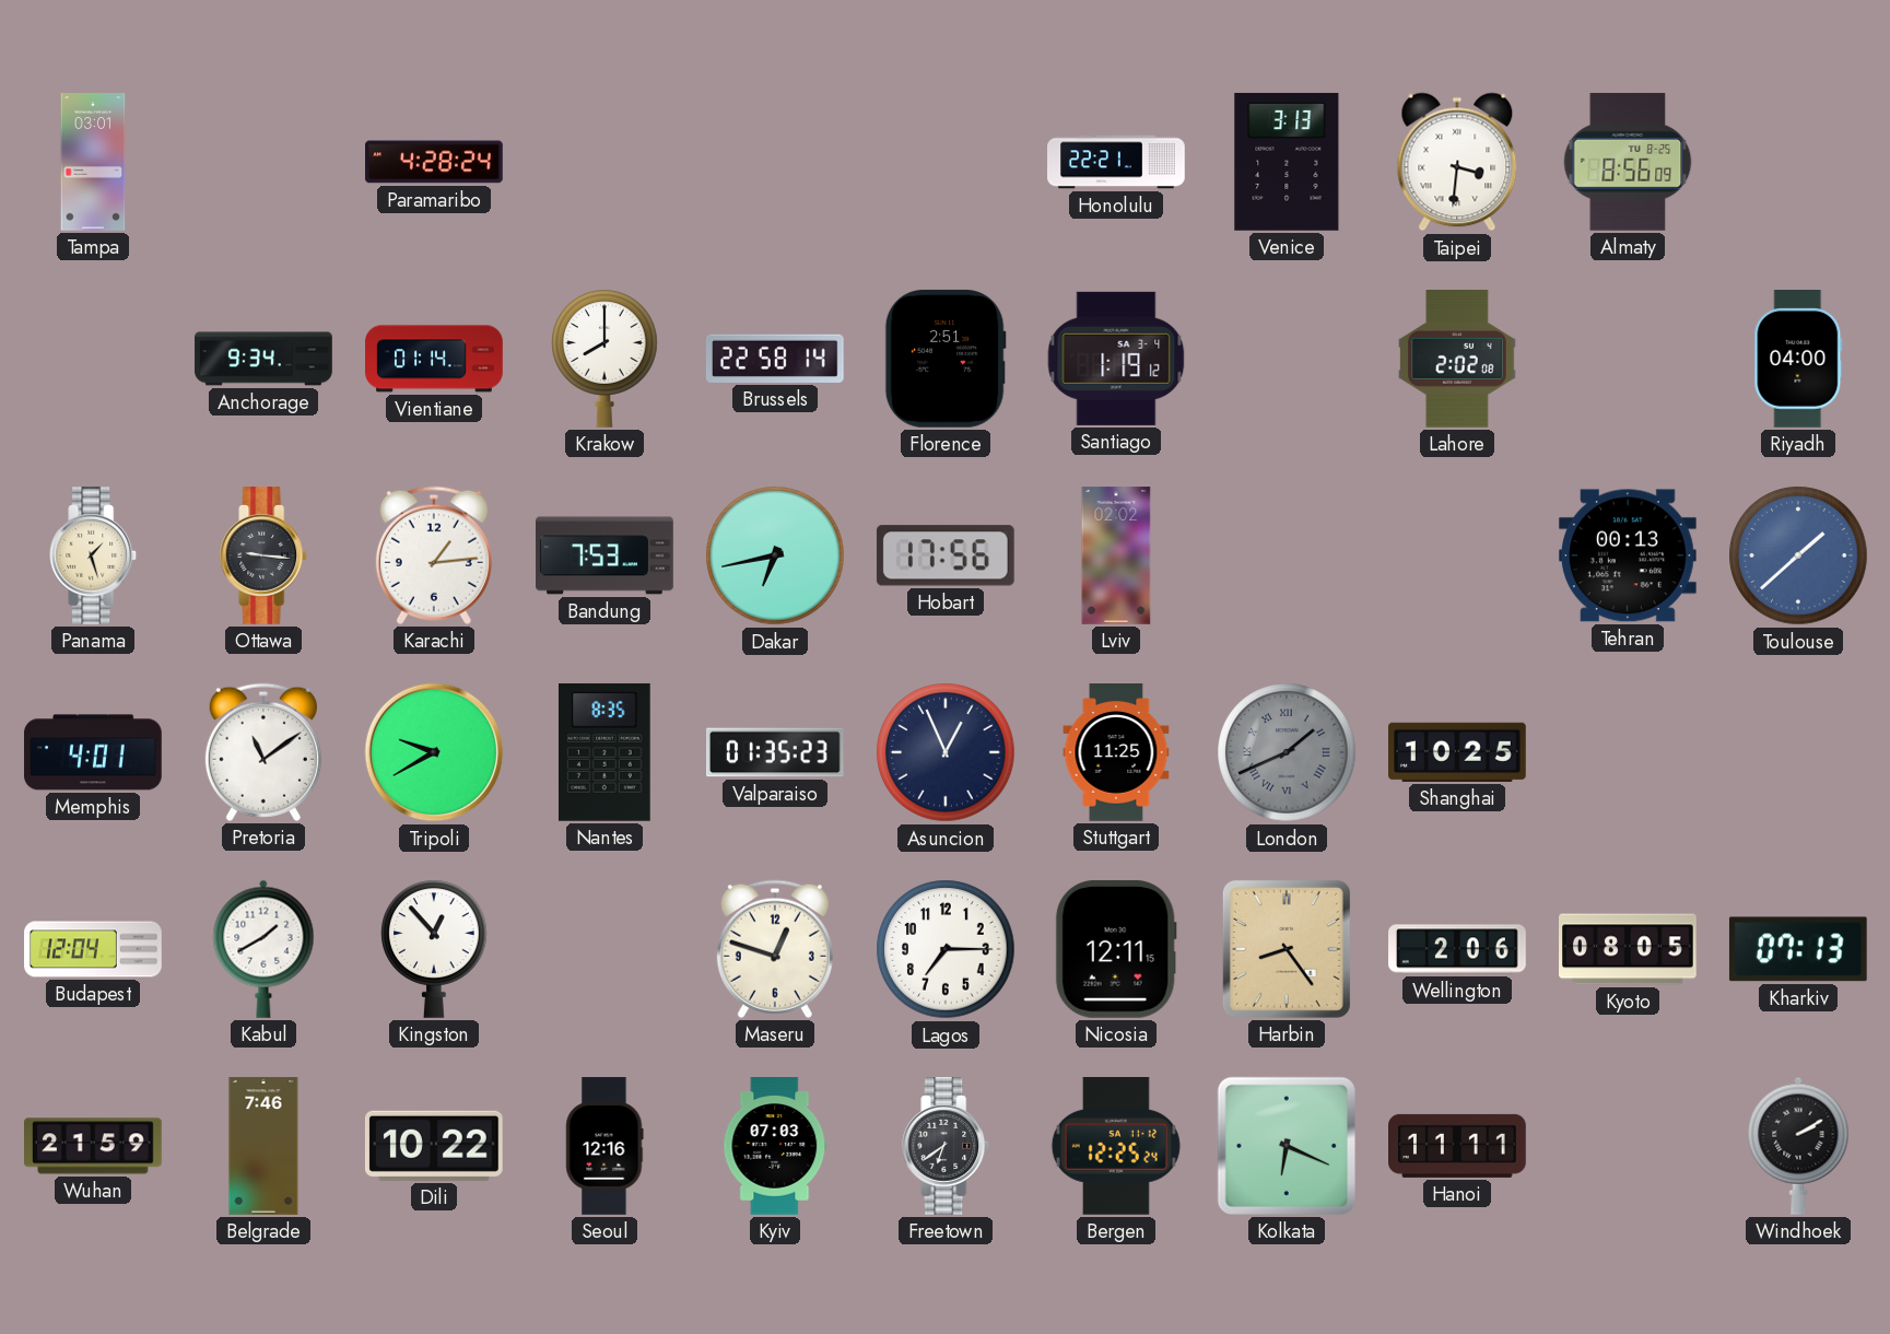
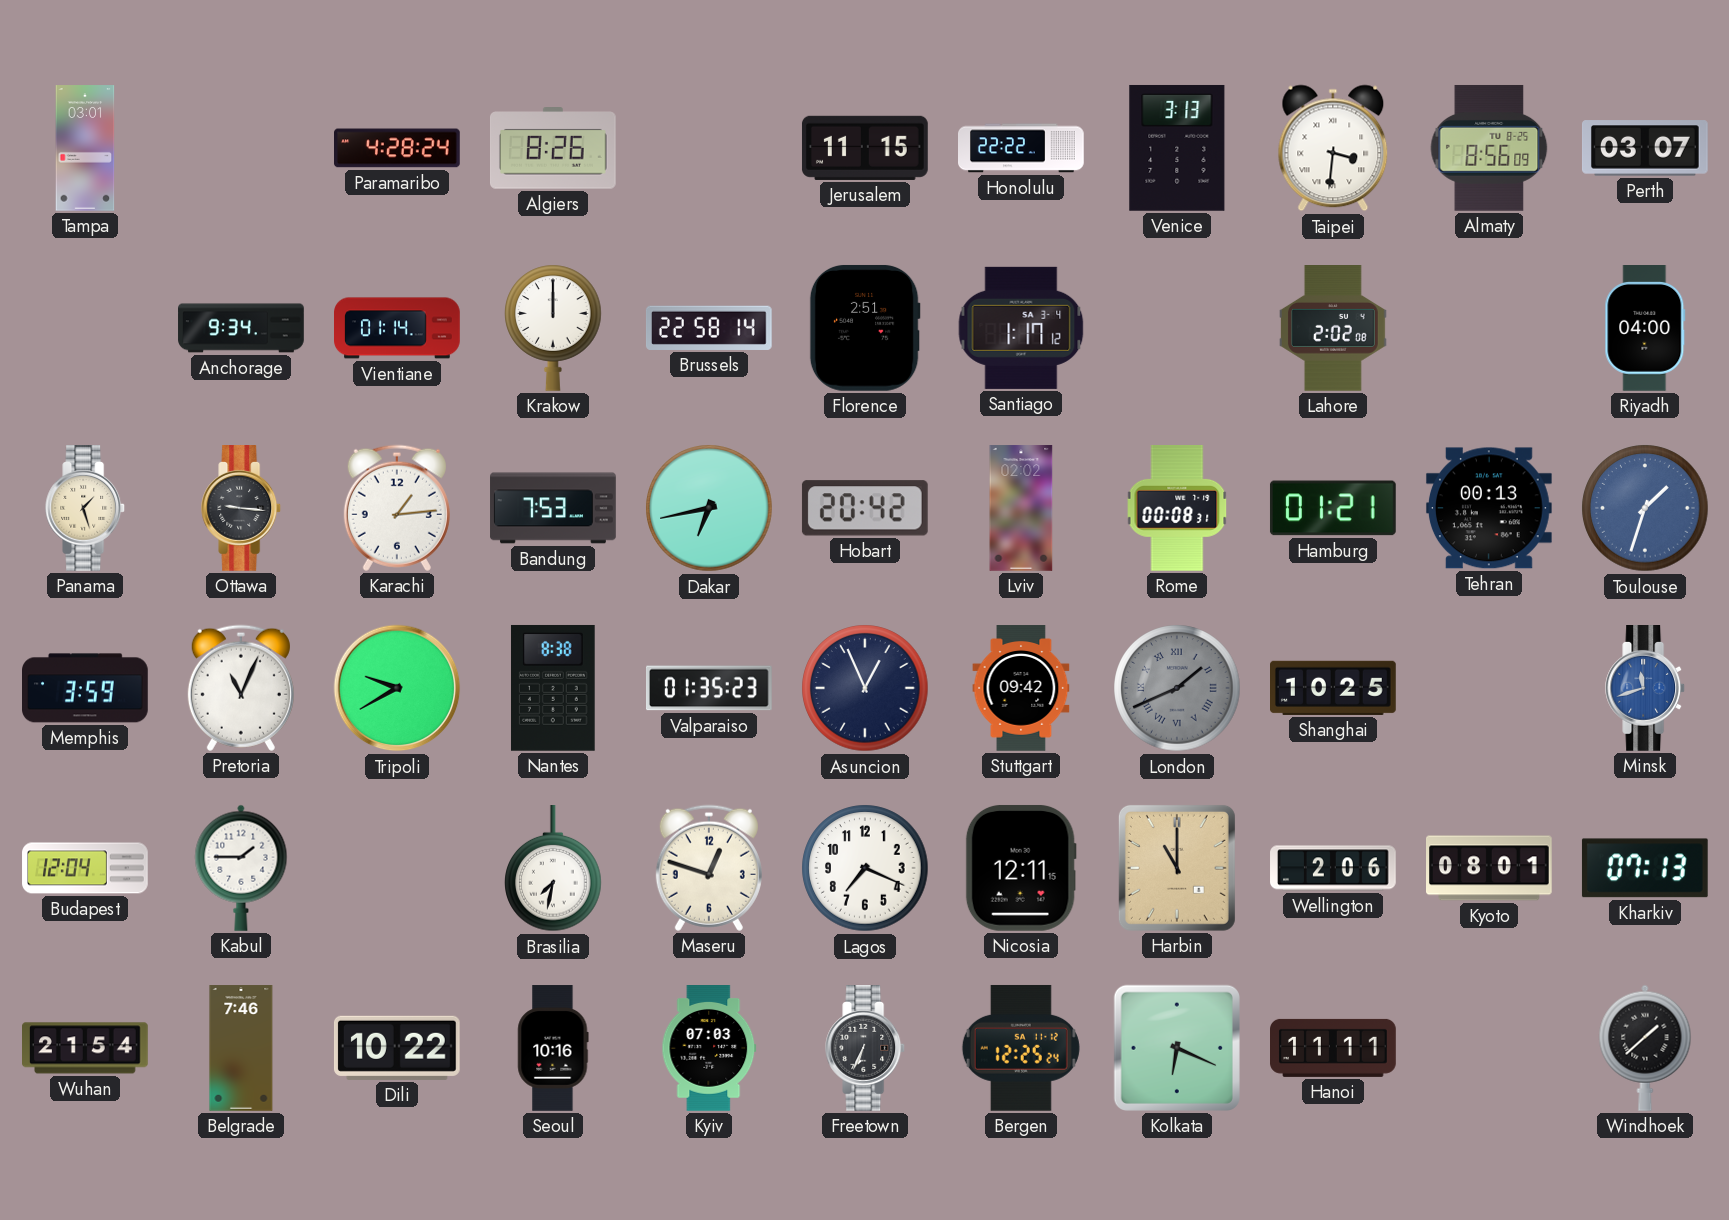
Algiers: none -> 8:26
Jerusalem: none -> 11:15
Honolulu: 22:21 -> 22:22
Perth: none -> 03:07
Krakow: 8:00 -> 12:00
Santiago: 1:19 -> 1:17
Hobart: 17:56 -> 20:42
Rome: none -> 00:08
Hamburg: none -> 01:21
Toulouse: 1:38 -> 1:33
Memphis: 4:01 -> 3:59
Pretoria: 11:09 -> 11:04
Nantes: 8:35 -> 8:38
Stuttgart: 11:25 -> 09:42
Minsk: none -> 11:42
Kabul: 1:40 -> 1:45
Kingston: 12:53 -> none
Brasilia: none -> 7:32
Lagos: 7:15 -> 7:19
Harbin: 8:24 -> 11:00
Kyoto: 08:05 -> 08:01
Wuhan: 21:59 -> 21:54
Seoul: 12:16 -> 10:16
Freetown: 6:39 -> 6:34
Windhoek: 2:10 -> 1:38
